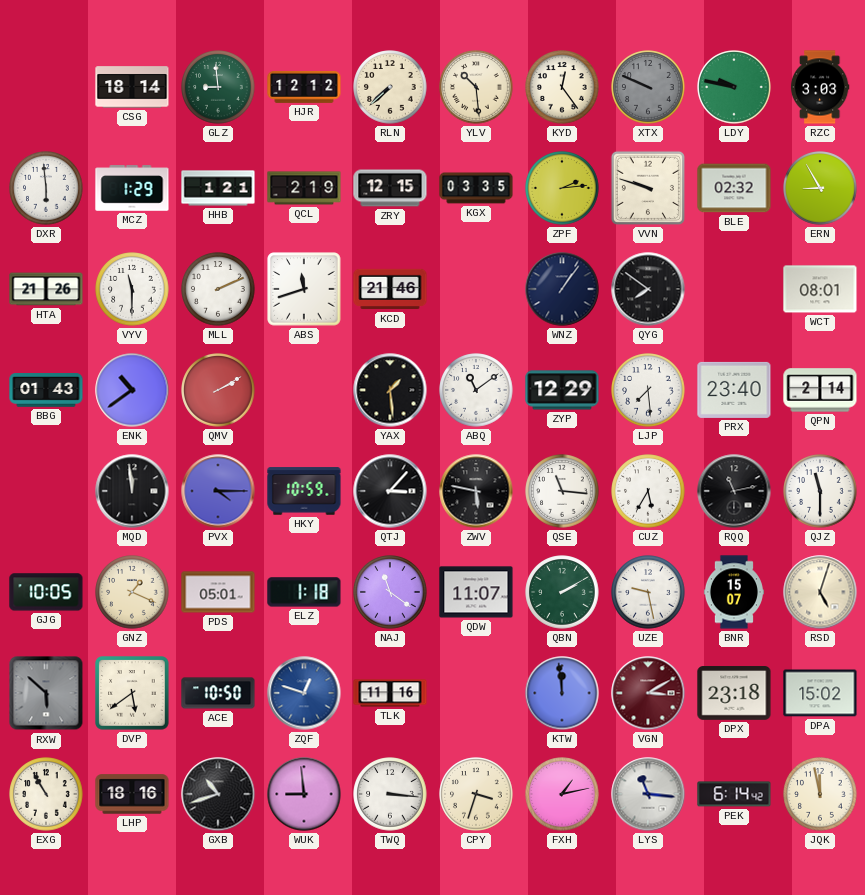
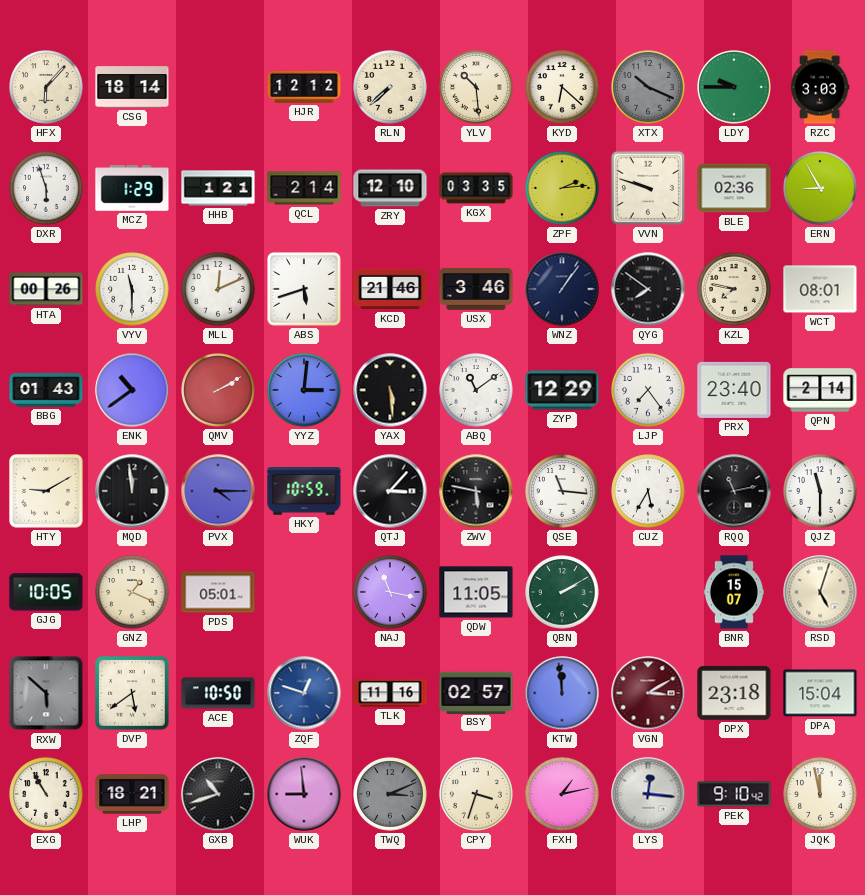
HFX: none -> 6:07
GLZ: 8:59 -> none
KYD: 12:24 -> 6:22
XTX: 9:49 -> 10:19
LDY: 9:47 -> 9:45
DXR: 5:59 -> 5:57
QCL: 2:19 -> 2:14
ZRY: 12:15 -> 12:10
BLE: 02:32 -> 02:36
HTA: 21:26 -> 00:26
MLL: 2:11 -> 12:11
ABS: 11:42 -> 5:42
USX: none -> 3:46
KZL: none -> 7:47
YYZ: none -> 3:01
YAX: 1:29 -> 5:29
LJP: 7:29 -> 7:24
HTY: none -> 9:10
ELZ: 1:18 -> none
NAJ: 11:21 -> 11:17
QDW: 11:07 -> 11:05
UZE: 9:28 -> none
BSY: none -> 02:57
DPA: 15:02 -> 15:04
LHP: 18:16 -> 18:21
TWQ: 3:16 -> 3:11
TWQ dial: white -> grey
LYS: 11:16 -> 12:16
PEK: 6:14 -> 9:10
